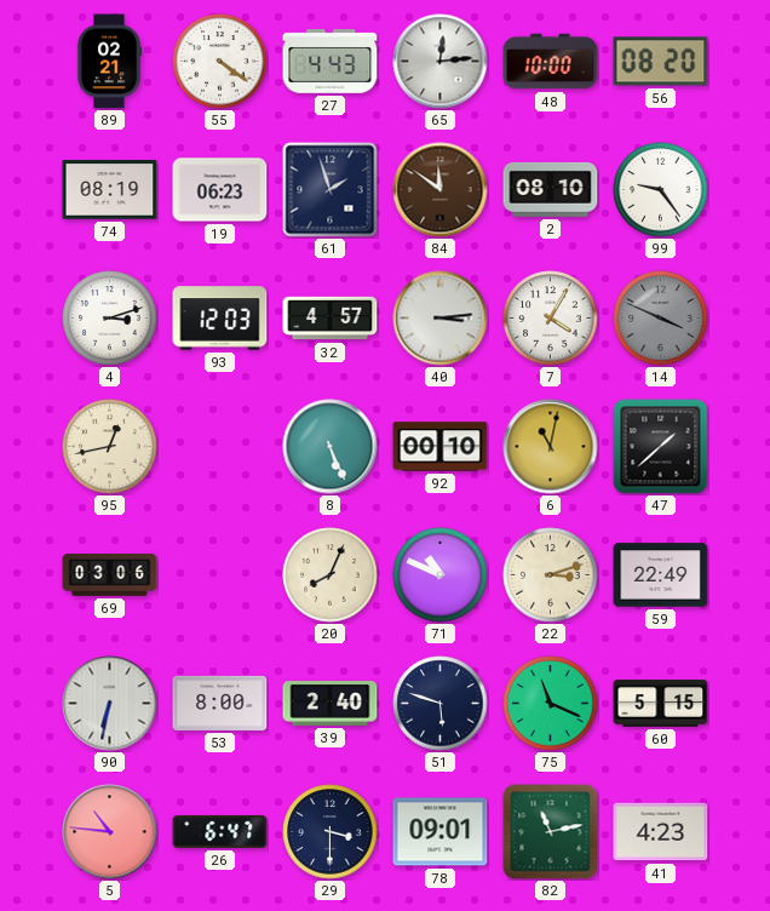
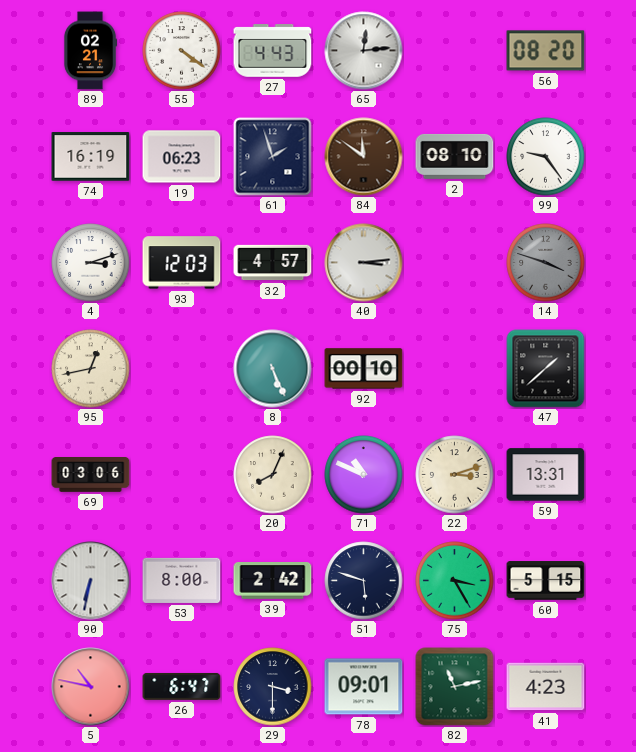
48: 10:00 -> none
74: 08:19 -> 16:19
7: 4:05 -> none
14: 3:49 -> 3:48
6: 11:02 -> none
59: 22:49 -> 13:31
39: 2:40 -> 2:42
75: 11:19 -> 3:25
5: 10:46 -> 10:47
